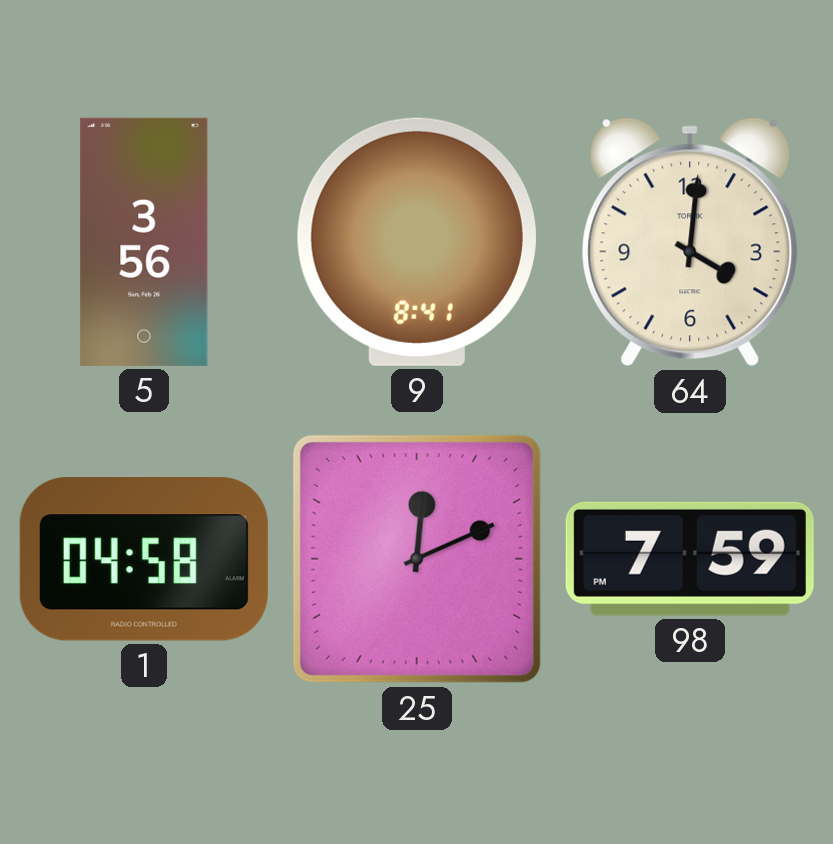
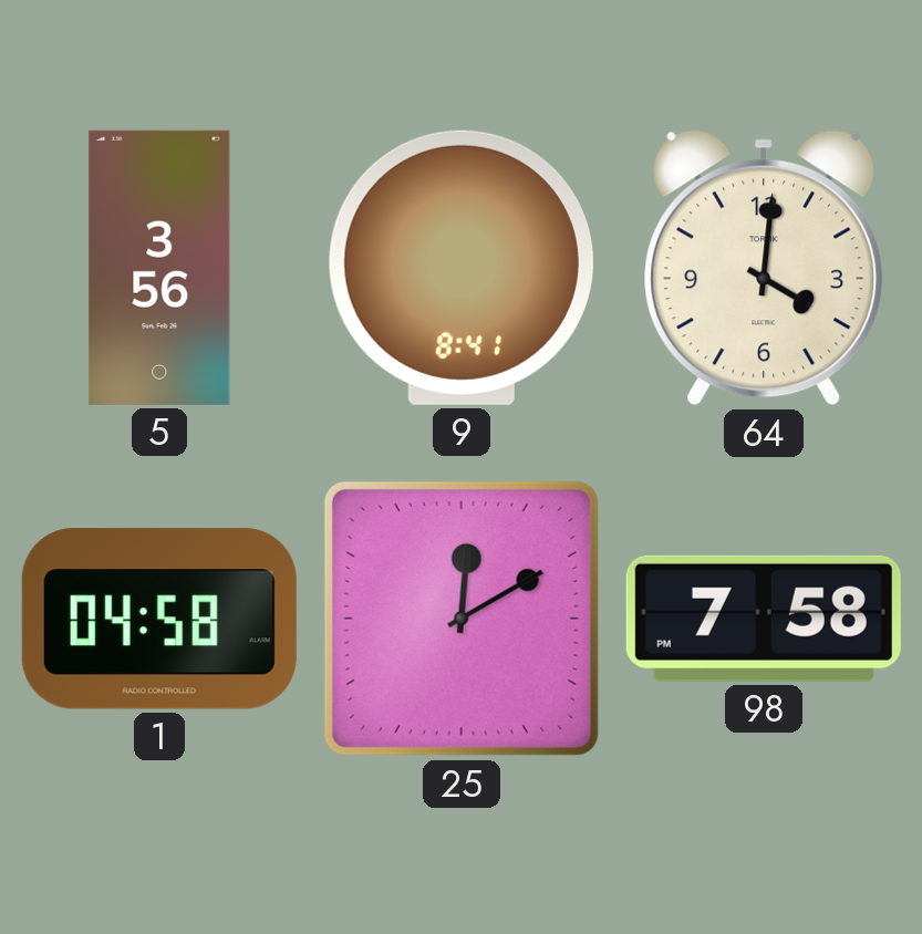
25: 12:11 -> 12:10
98: 7:59 -> 7:58
